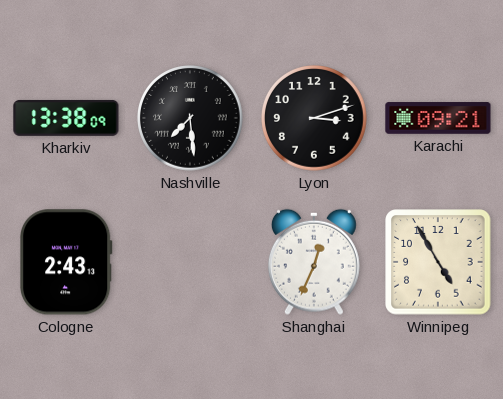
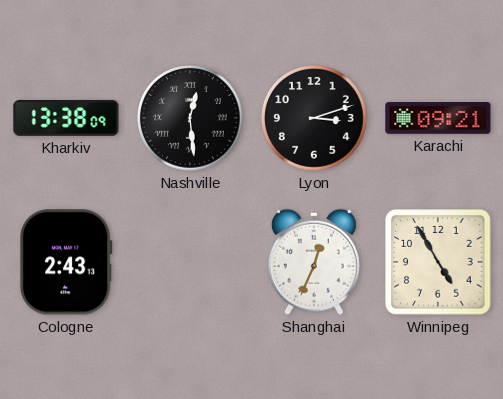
Nashville: 7:29 -> 12:29
